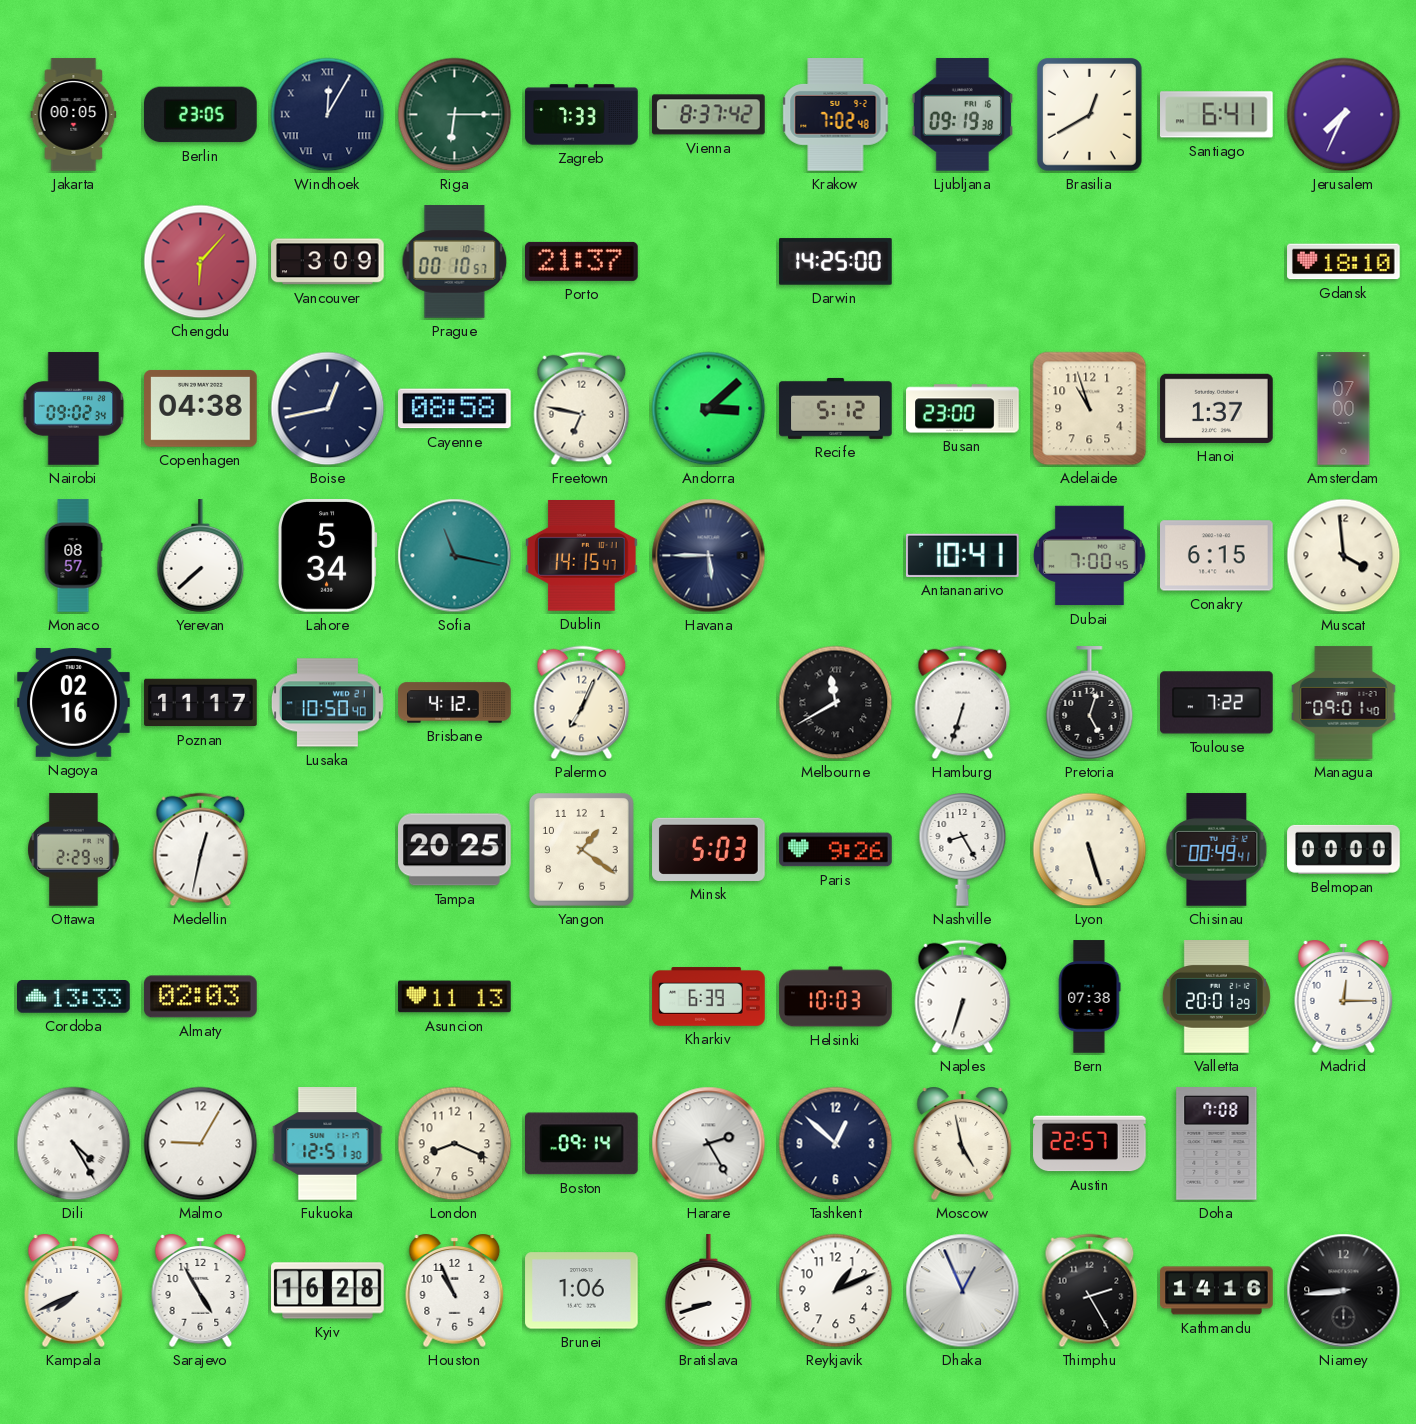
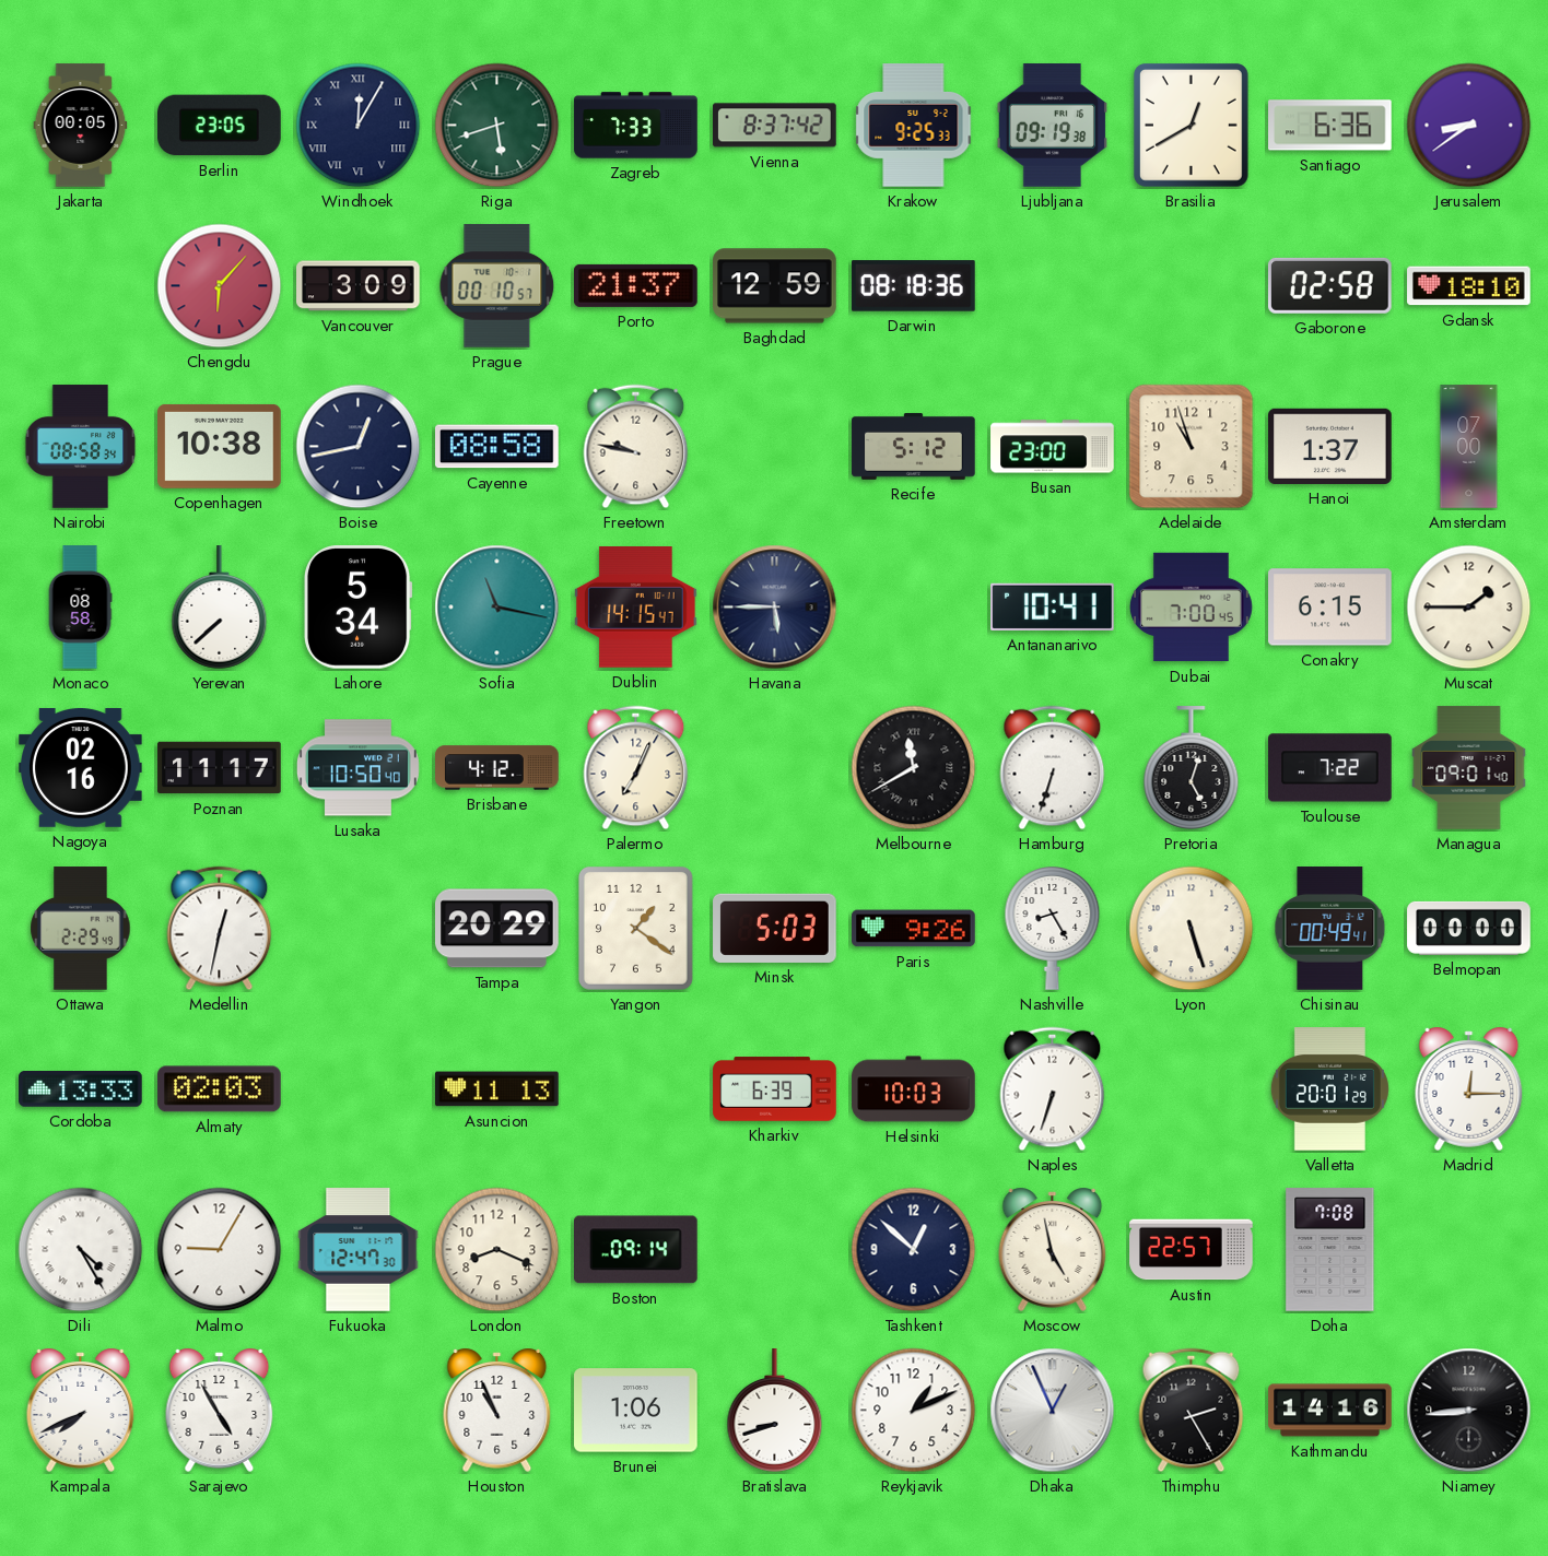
Riga: 6:15 -> 5:42
Krakow: 7:02 -> 9:25
Santiago: 6:41 -> 6:36
Jerusalem: 7:34 -> 8:39
Baghdad: none -> 12:59
Darwin: 14:25 -> 08:18
Gaborone: none -> 02:58
Nairobi: 09:02 -> 08:58
Copenhagen: 04:38 -> 10:38
Freetown: 6:47 -> 9:47
Andorra: 3:08 -> none
Monaco: 08:57 -> 08:58
Muscat: 3:59 -> 1:45
Tampa: 20:25 -> 20:29
Bern: 07:38 -> none
Fukuoka: 12:51 -> 12:47
Harare: 2:25 -> none
Kyiv: 16:28 -> none
